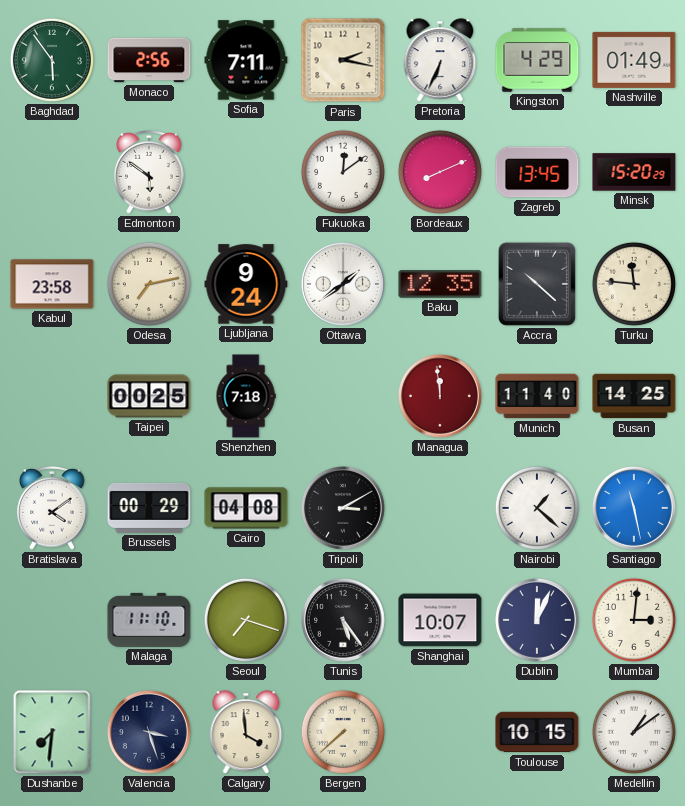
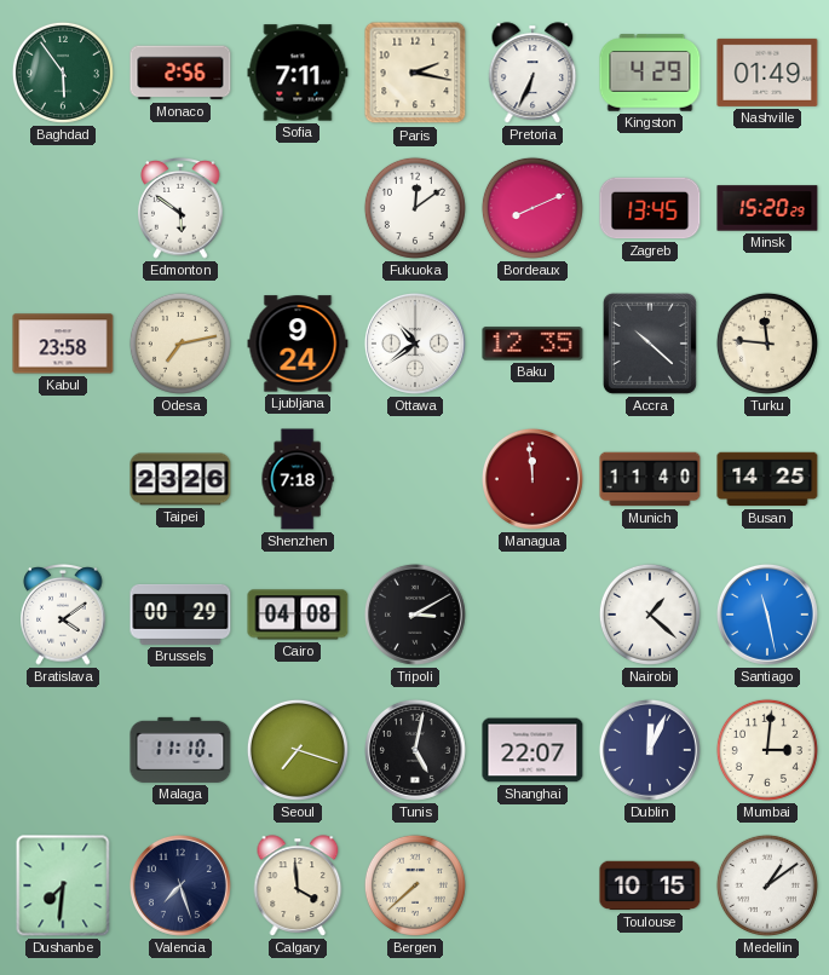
Ottawa: 1:39 -> 10:39
Taipei: 00:25 -> 23:26
Tunis: 5:24 -> 5:02
Shanghai: 10:07 -> 22:07
Valencia: 3:27 -> 7:27
